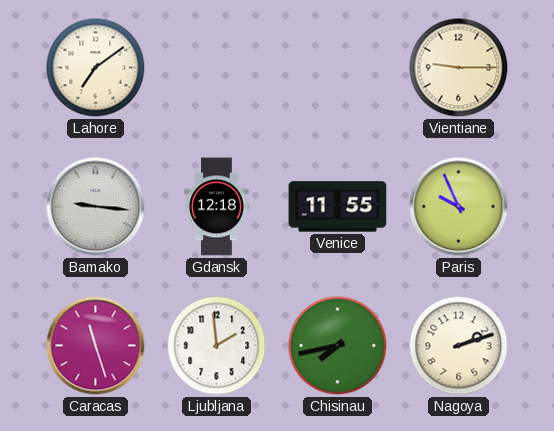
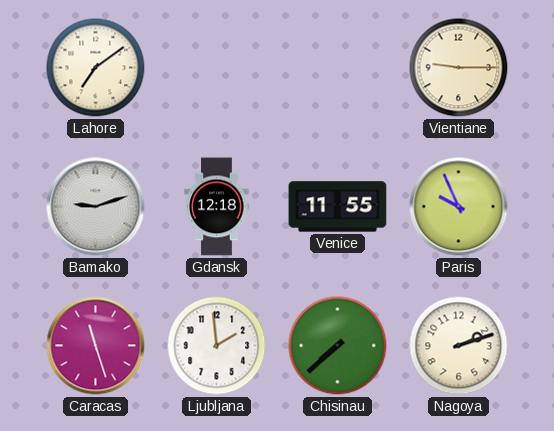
Bamako: 9:16 -> 9:12
Chisinau: 7:43 -> 7:38
